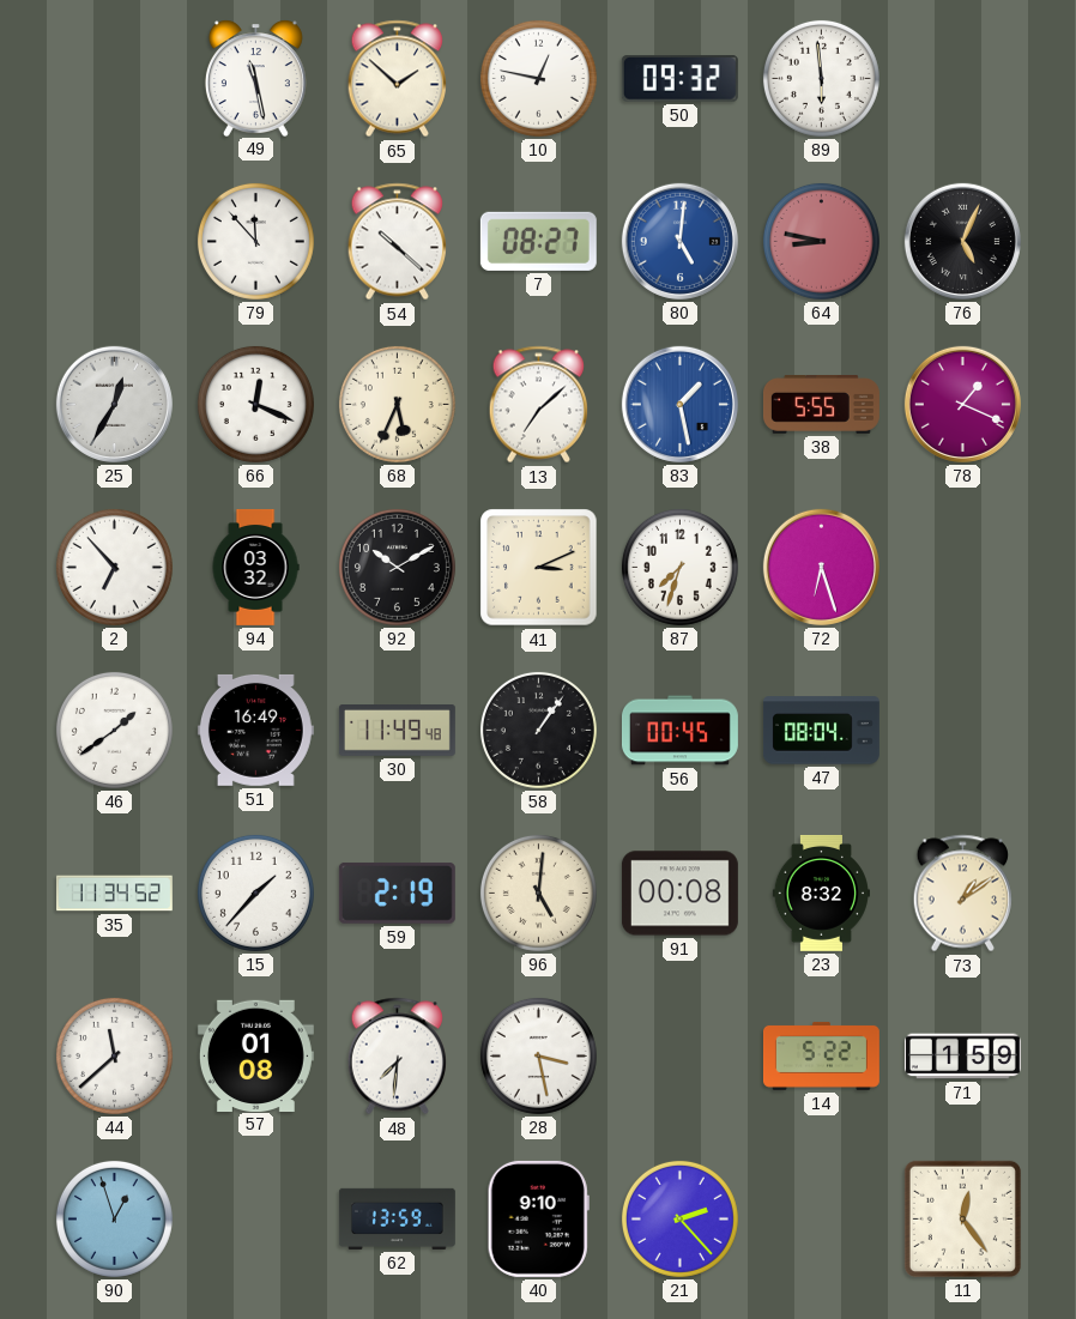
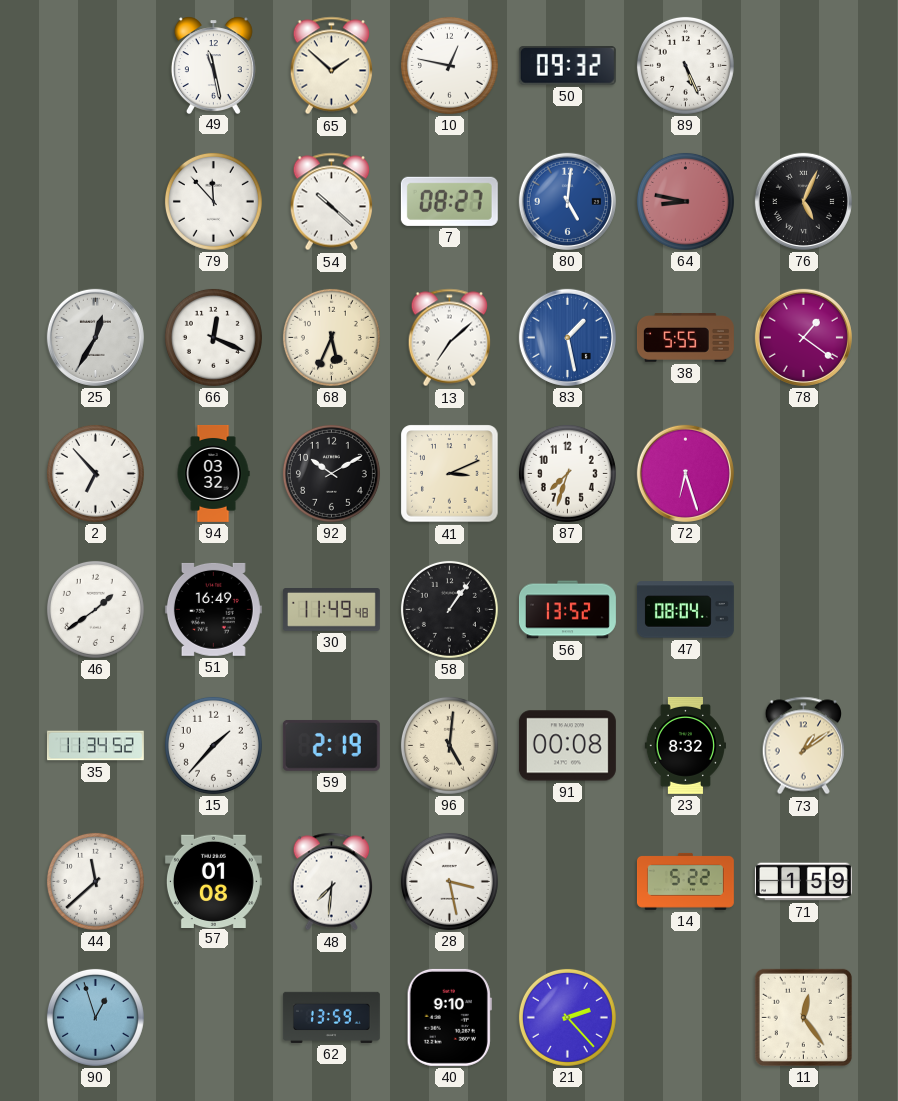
89: 5:59 -> 5:26
78: 1:19 -> 1:21
56: 00:45 -> 13:52
